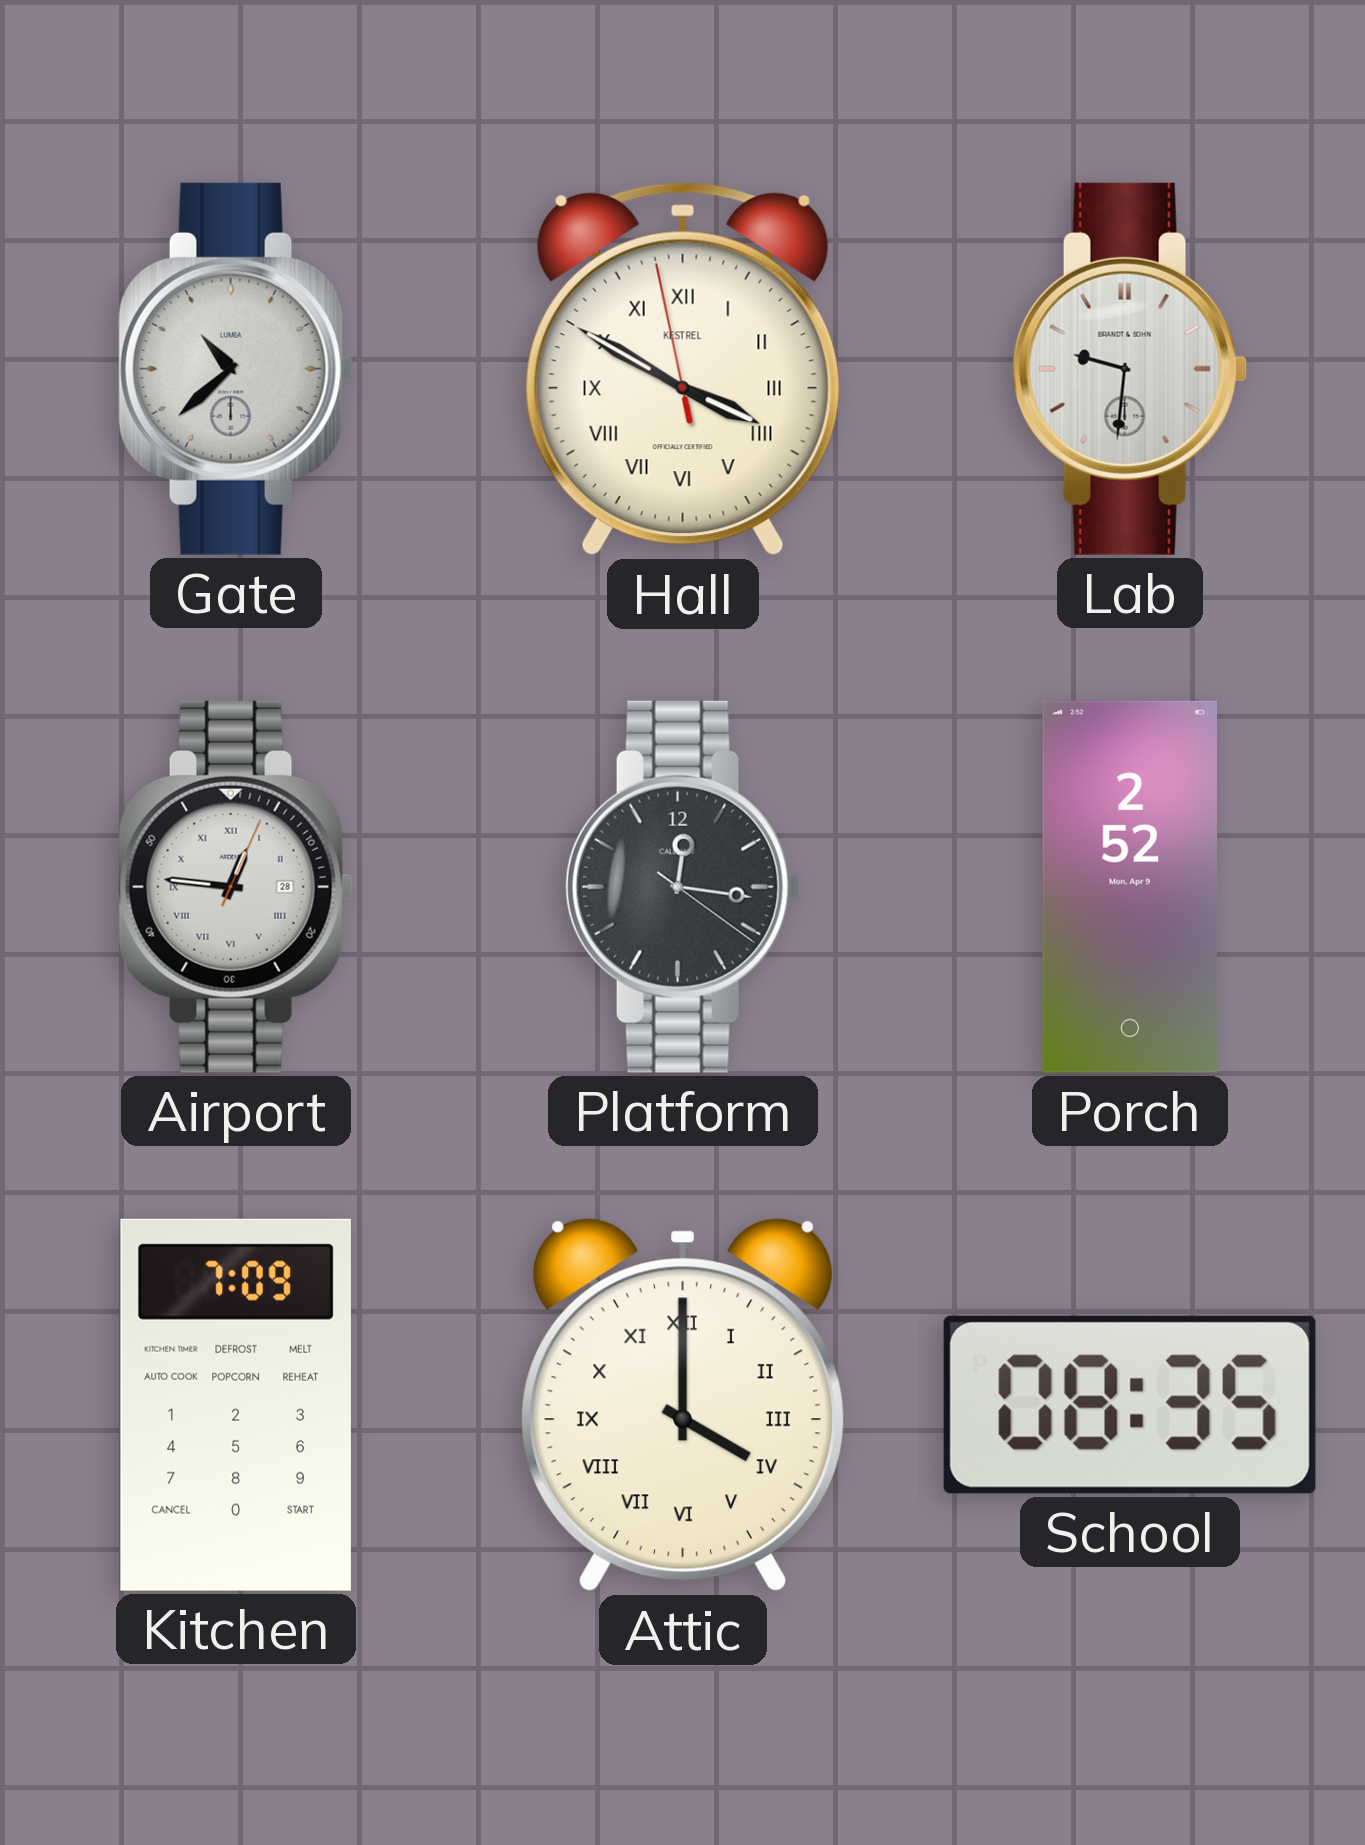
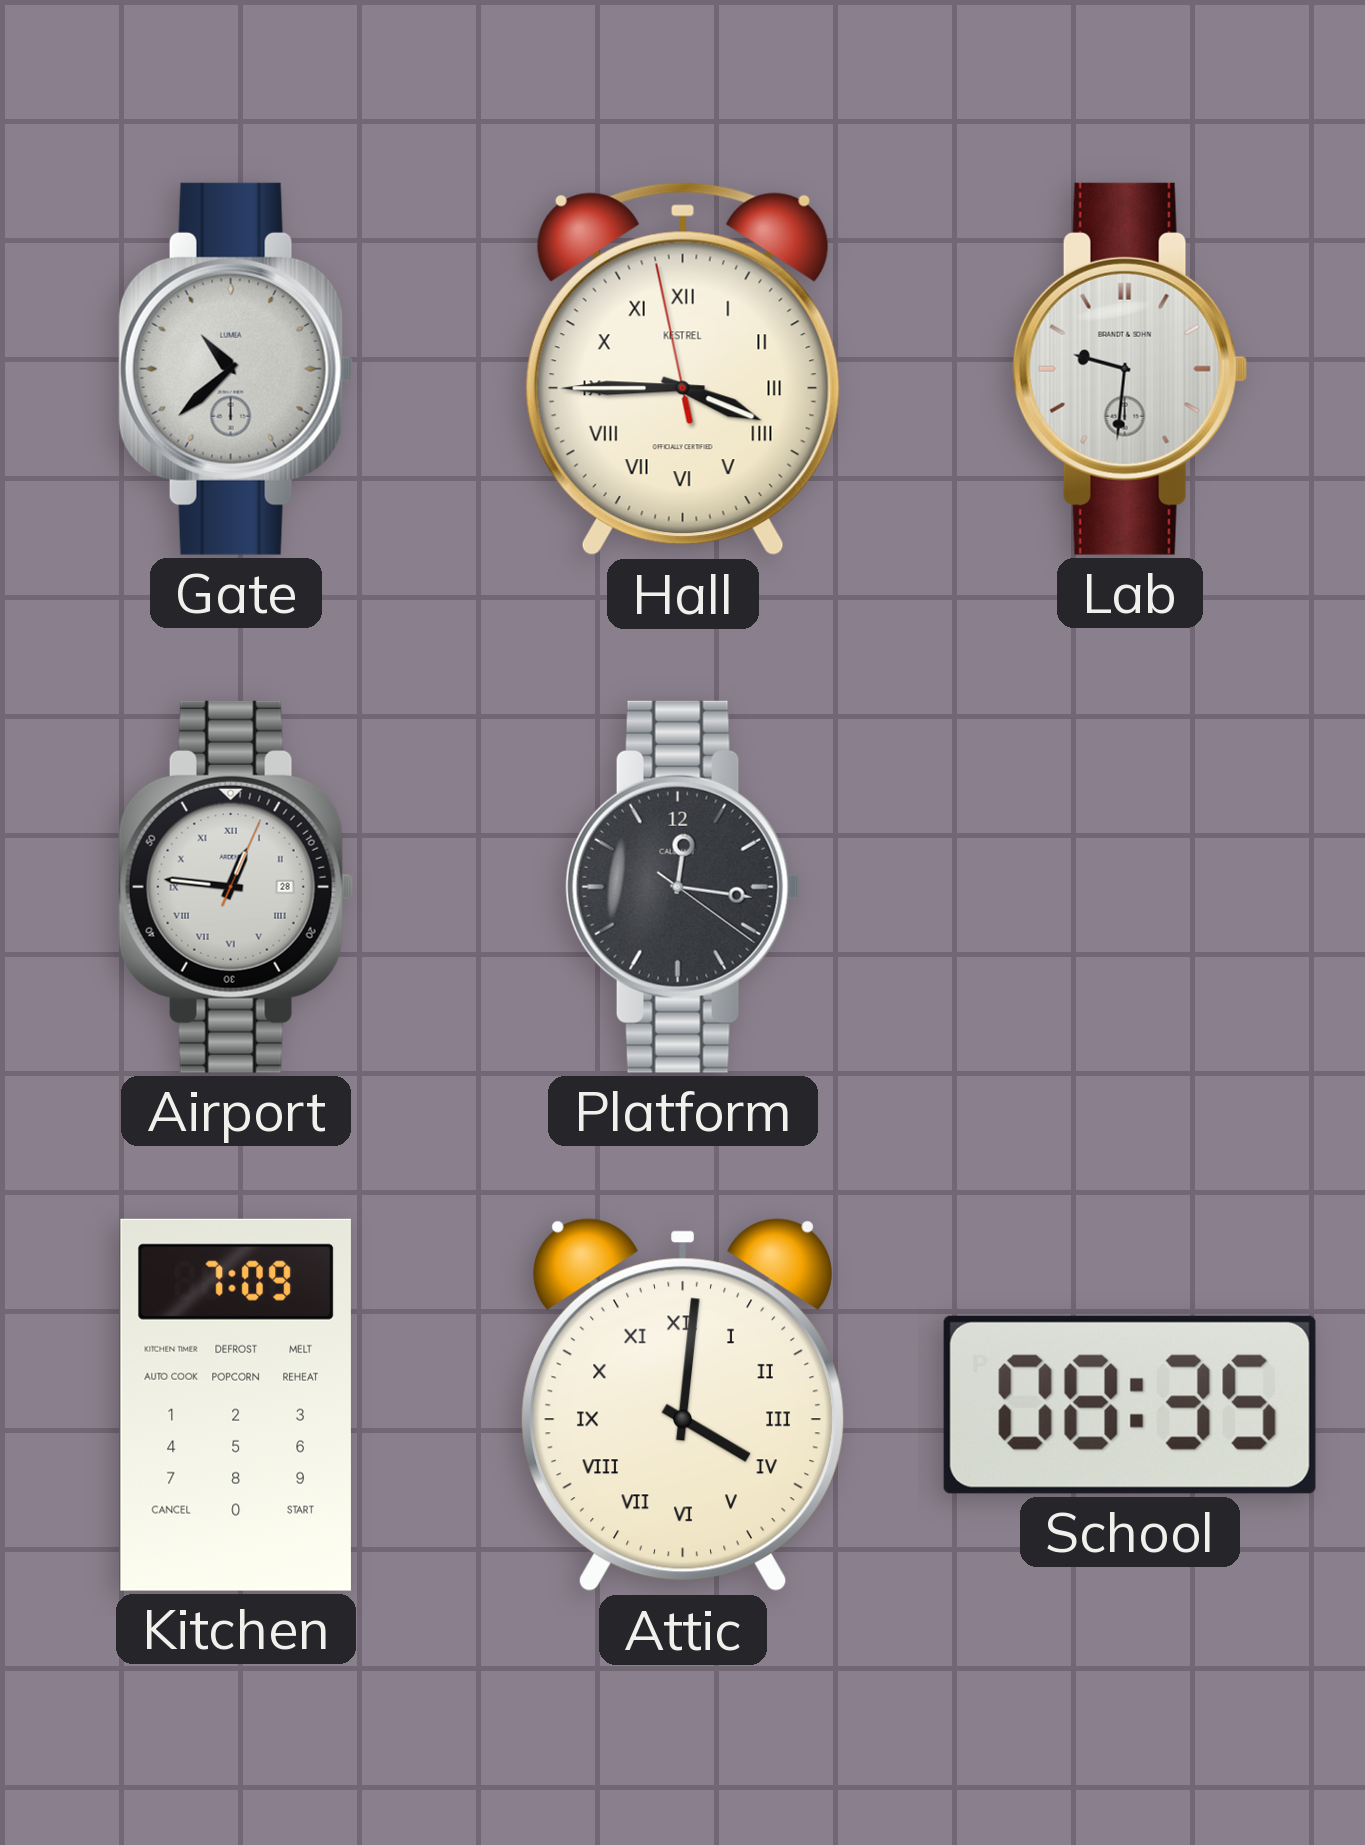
Hall: 3:49 -> 3:44
Porch: 2:52 -> none
Attic: 4:00 -> 4:01
